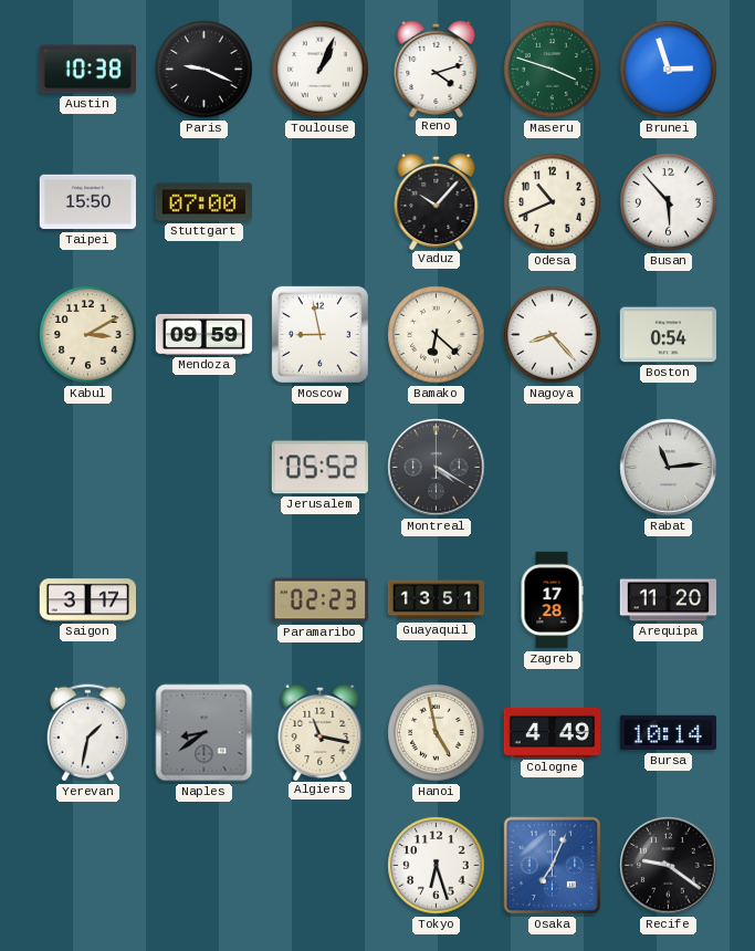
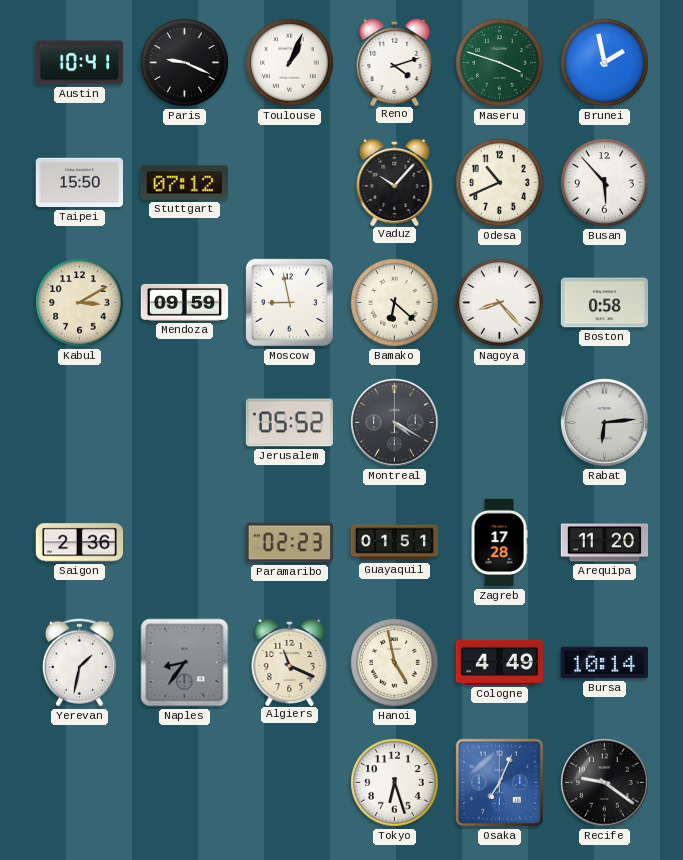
Austin: 10:38 -> 10:41
Brunei: 2:57 -> 1:58
Stuttgart: 07:00 -> 07:12
Boston: 0:54 -> 0:58
Rabat: 11:14 -> 6:14
Saigon: 3:17 -> 2:36
Guayaquil: 13:51 -> 01:51
Naples: 8:39 -> 8:36
Algiers: 11:17 -> 11:19
